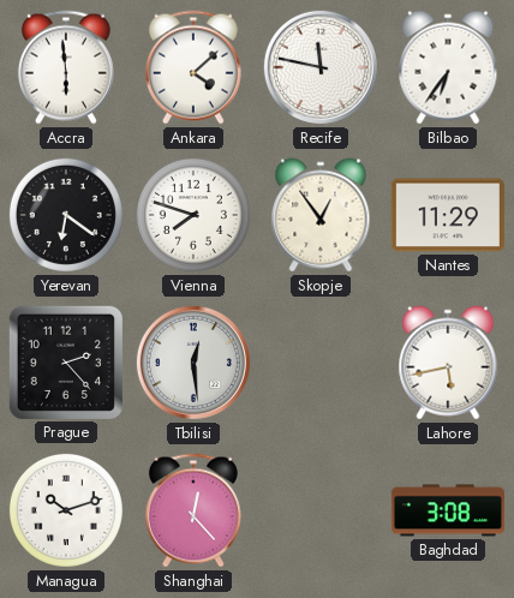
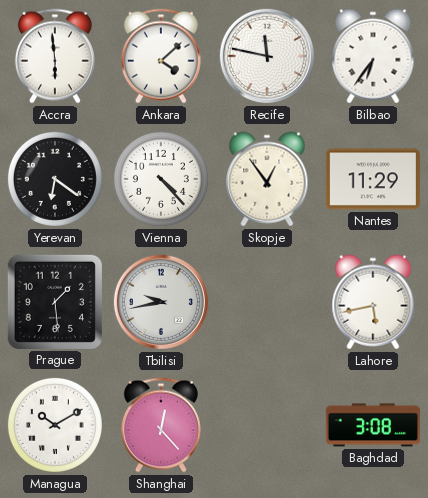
Vienna: 7:48 -> 4:23
Prague: 2:23 -> 1:29
Tbilisi: 12:29 -> 9:43
Managua: 10:12 -> 10:10
